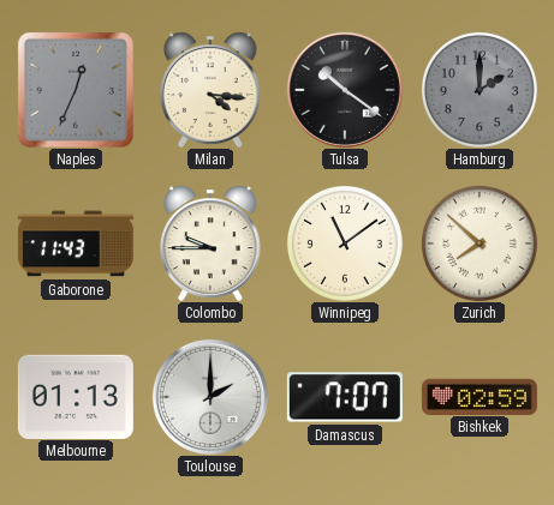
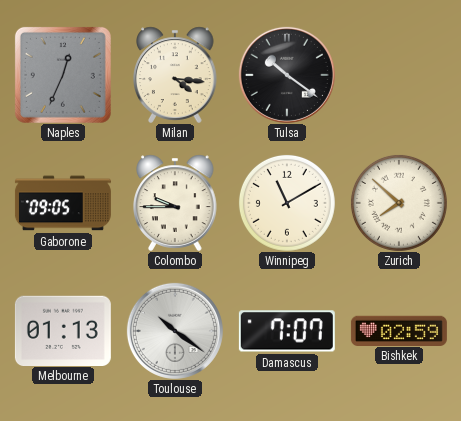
Hamburg: 2:00 -> none
Gaborone: 11:43 -> 09:05
Winnipeg: 11:09 -> 11:10
Toulouse: 2:00 -> 10:21
